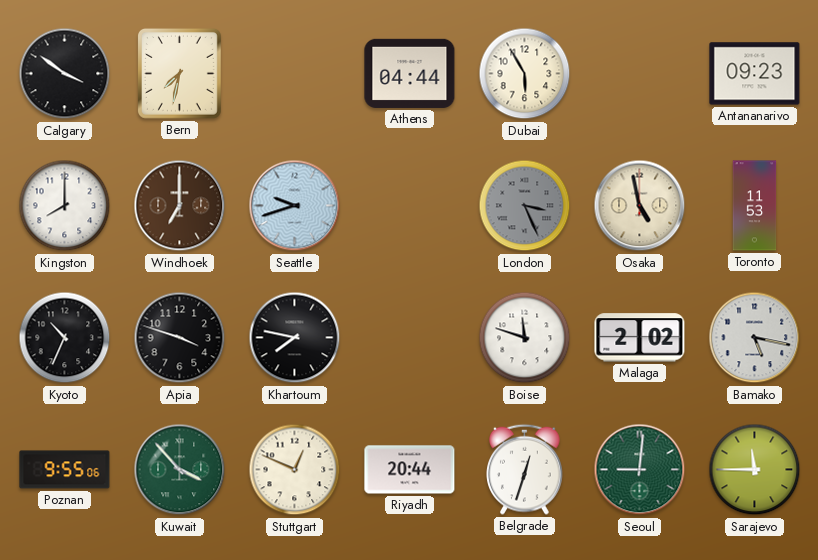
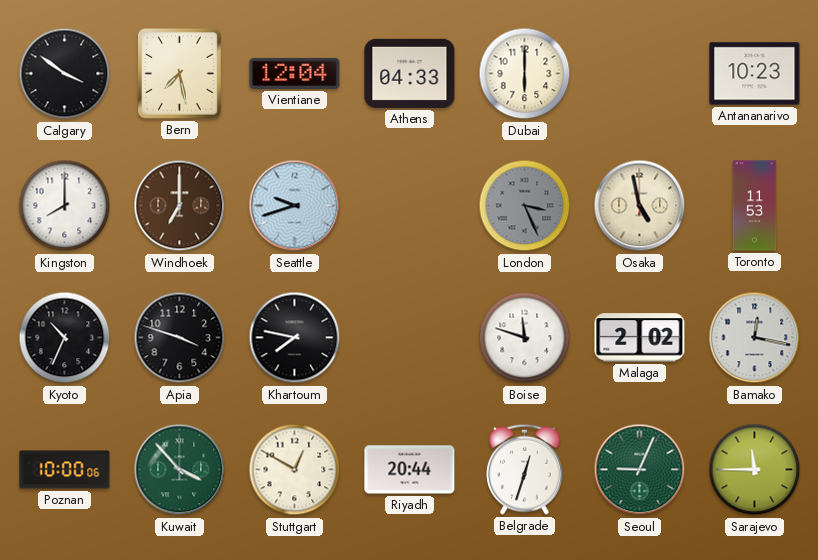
Bern: 7:32 -> 7:28
Vientiane: none -> 12:04
Athens: 04:44 -> 04:33
Dubai: 5:55 -> 6:00
Antananarivo: 09:23 -> 10:23
Bamako: 5:17 -> 12:17
Poznan: 9:55 -> 10:00
Stuttgart: 12:49 -> 12:50
Seoul: 9:01 -> 9:04
